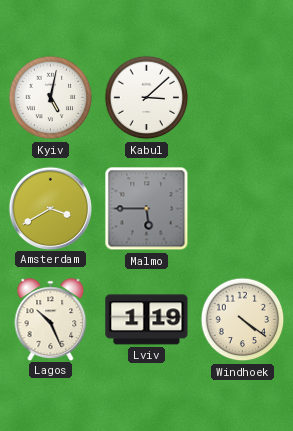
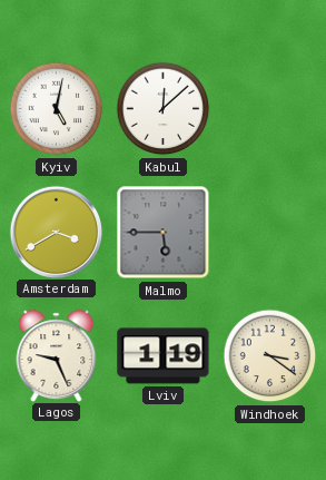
Kabul: 3:08 -> 12:08
Lagos: 10:26 -> 9:26
Windhoek: 4:21 -> 3:21
